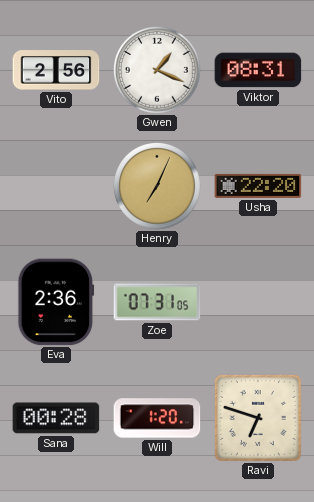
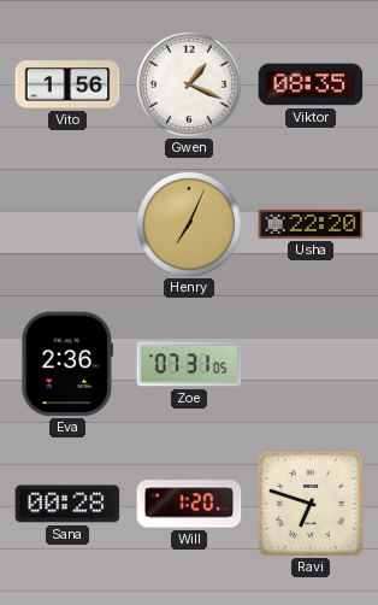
Vito: 2:56 -> 1:56
Viktor: 08:31 -> 08:35
